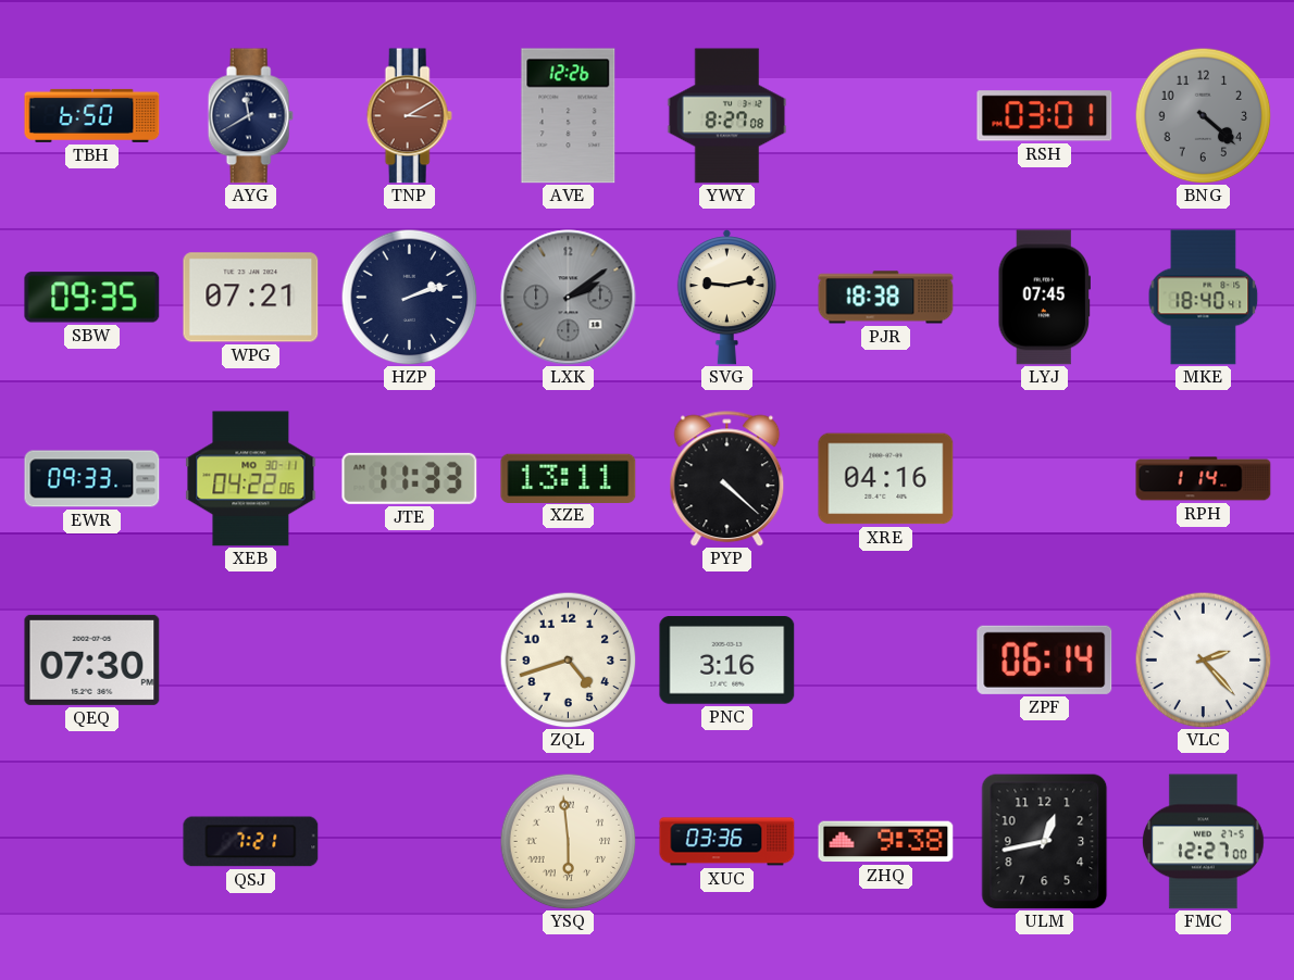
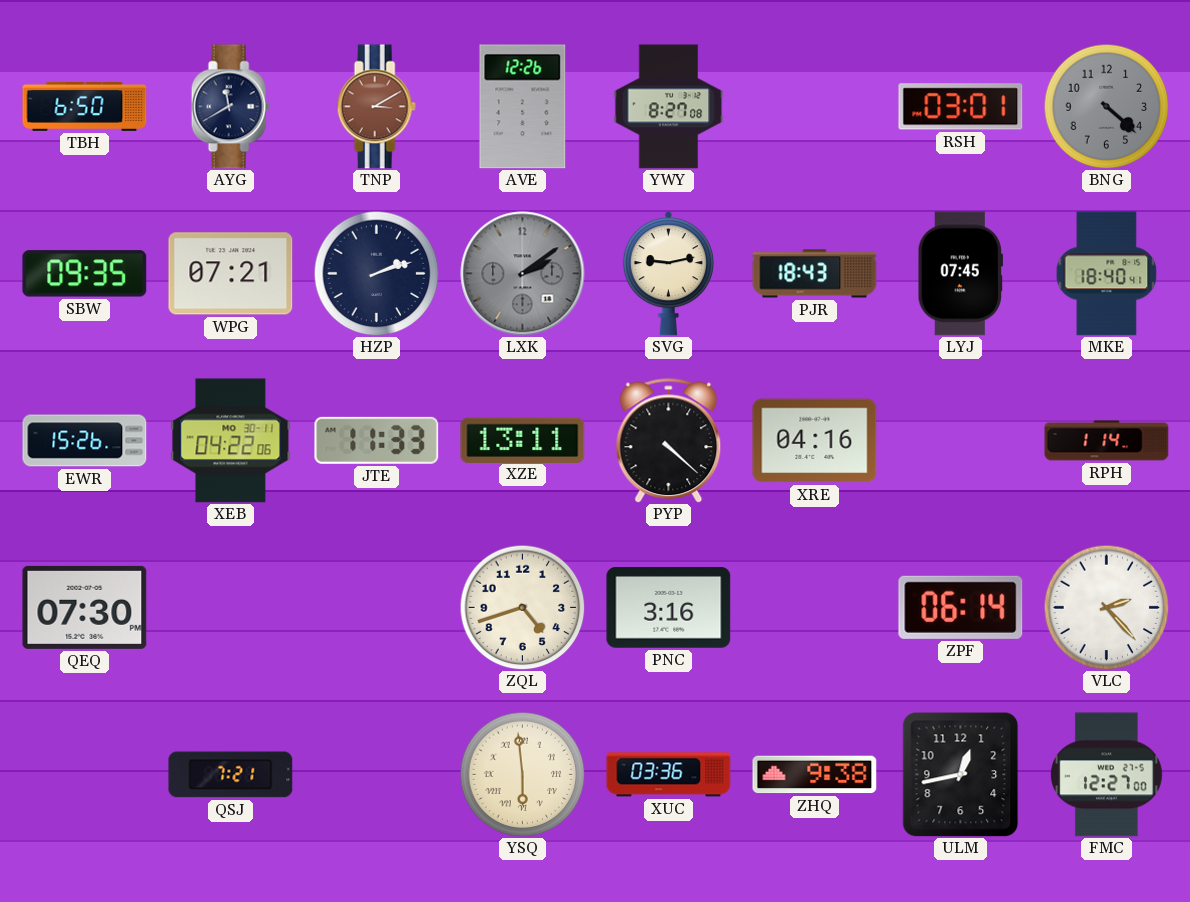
PJR: 18:38 -> 18:43
EWR: 09:33 -> 15:26
